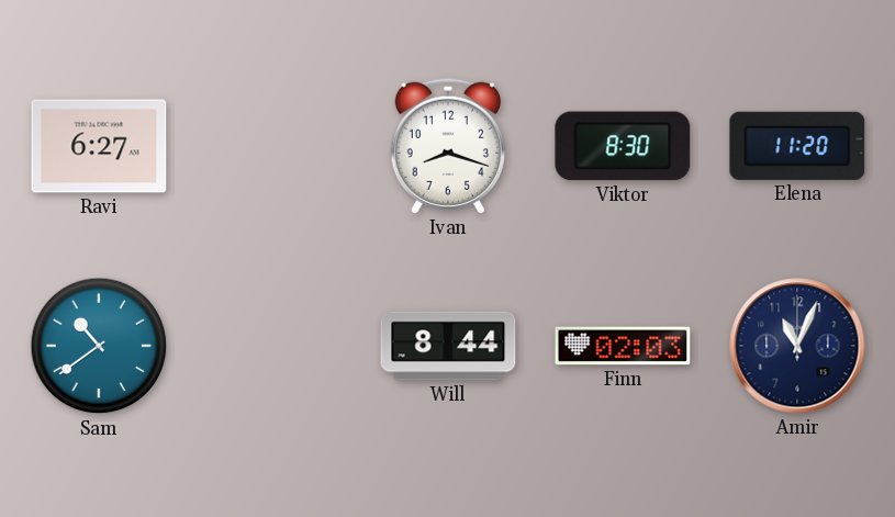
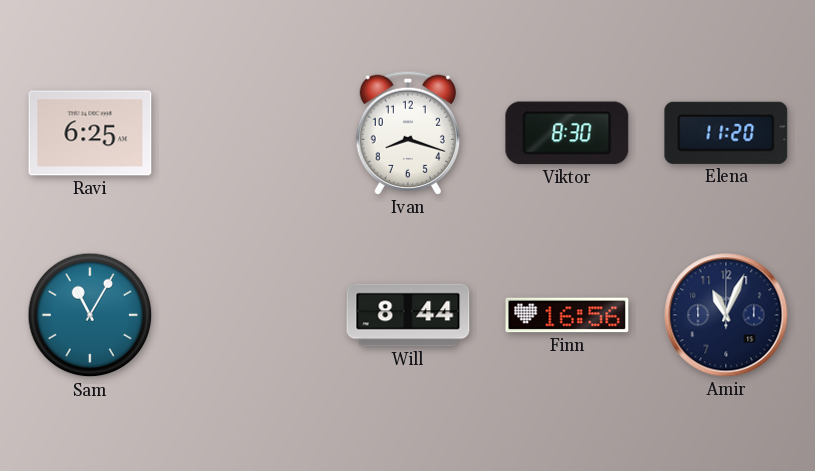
Ravi: 6:27 -> 6:25
Sam: 10:39 -> 11:05
Finn: 02:03 -> 16:56
